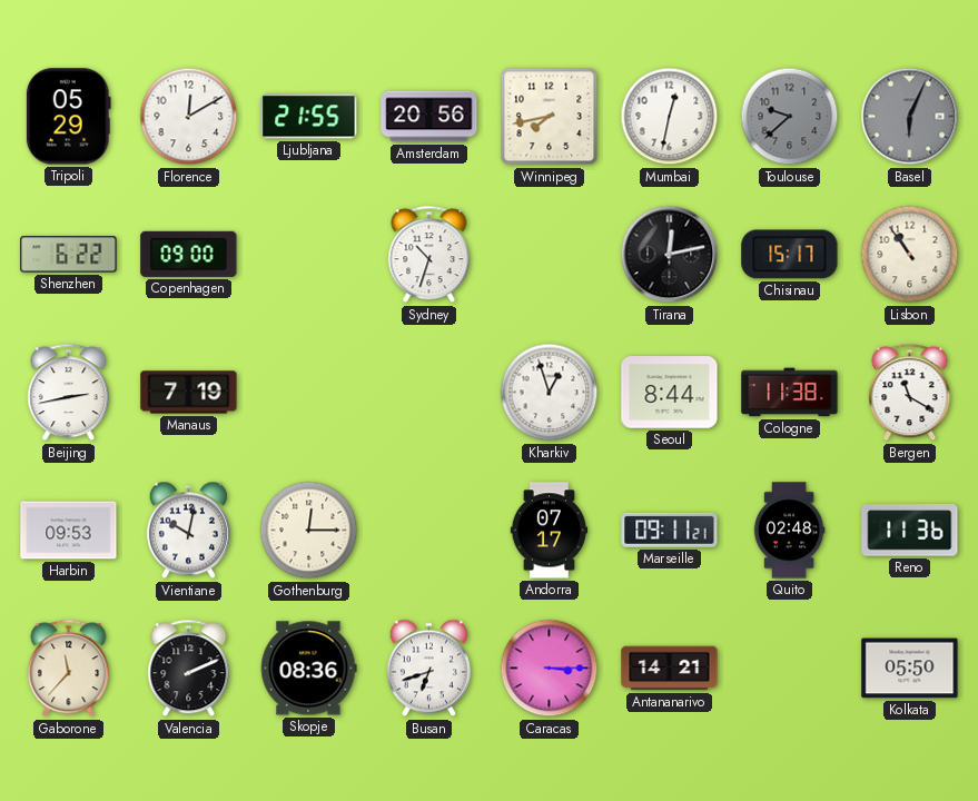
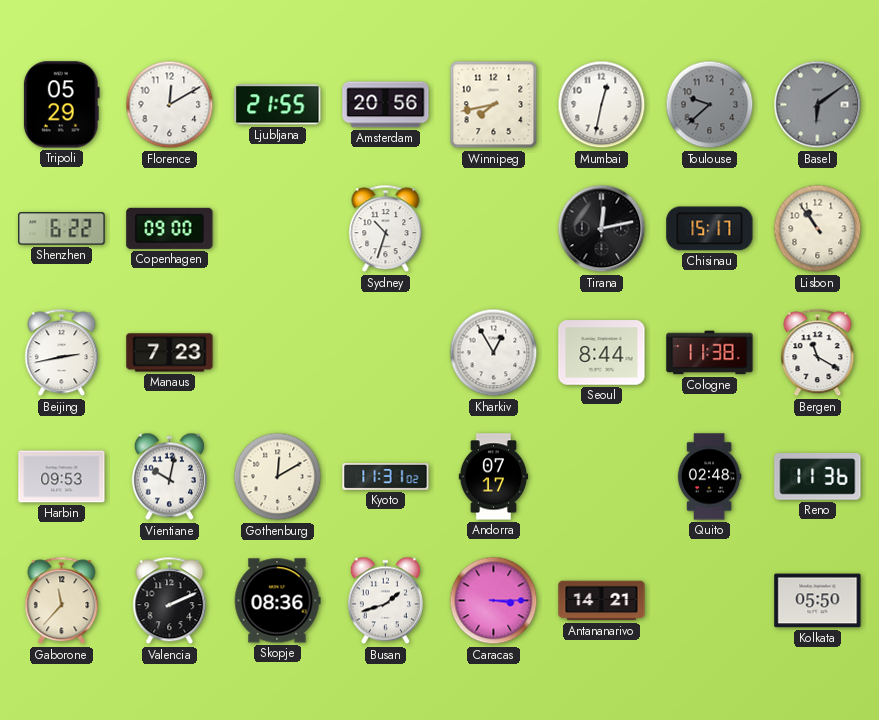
Basel: 6:04 -> 6:09
Manaus: 7:19 -> 7:23
Kharkiv: 12:57 -> 12:55
Gothenburg: 12:15 -> 12:10
Kyoto: none -> 11:31
Marseille: 09:11 -> none
Busan: 6:42 -> 1:42
